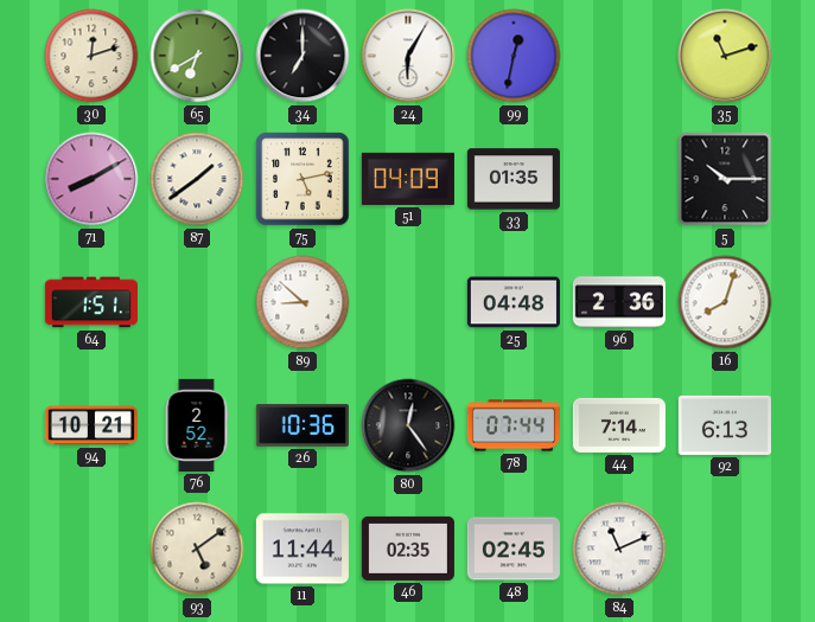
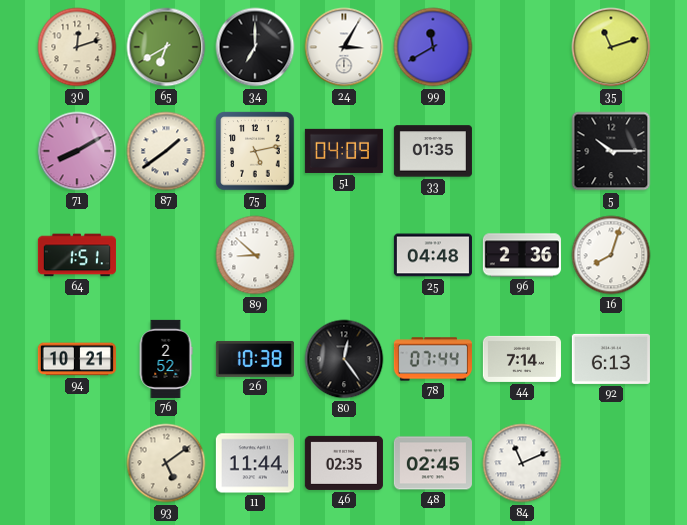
24: 6:05 -> 3:05
99: 12:32 -> 11:40
26: 10:36 -> 10:38
